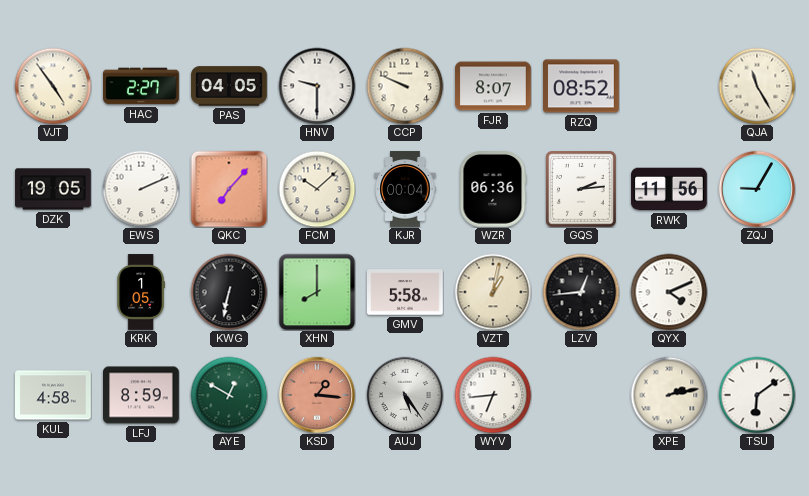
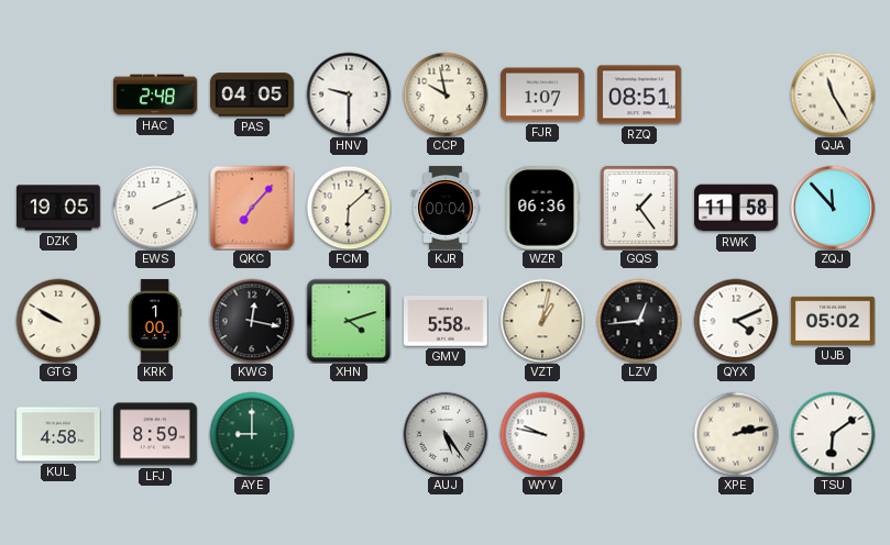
VJT: 4:54 -> none
HAC: 2:27 -> 2:48
CCP: 9:49 -> 9:58
FJR: 8:07 -> 1:07
RZQ: 08:52 -> 08:51
FCM: 10:08 -> 6:08
GQS: 2:14 -> 1:24
RWK: 11:56 -> 11:58
ZQJ: 9:05 -> 11:53
GTG: none -> 9:50
KRK: 1:05 -> 1:00
KWG: 6:32 -> 12:17
XHN: 8:00 -> 4:12
UJB: none -> 05:02
AYE: 12:50 -> 9:00
KSD: 1:16 -> none
WYV: 6:44 -> 9:47
